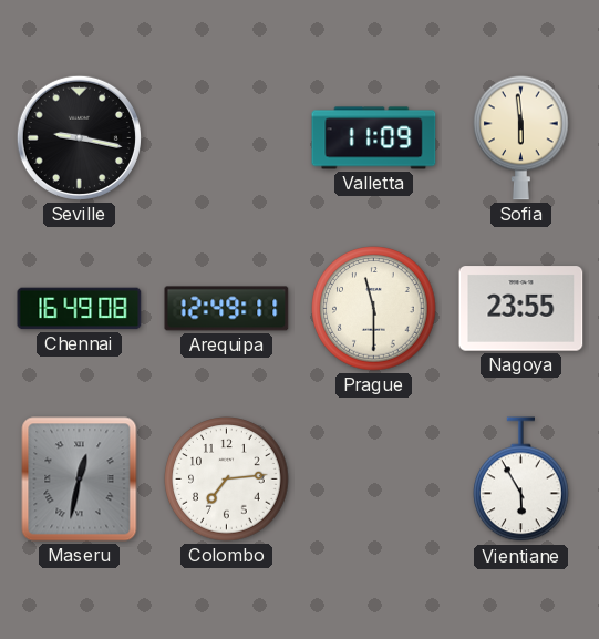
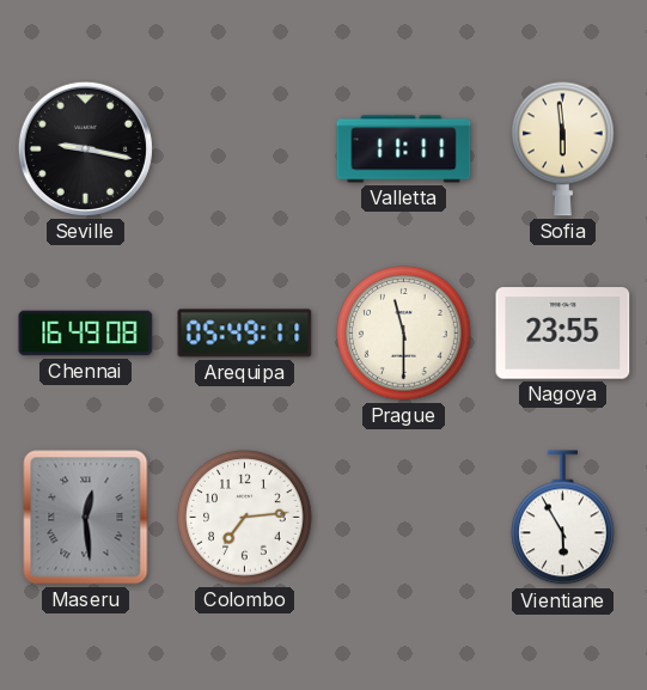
Valletta: 11:09 -> 11:11
Arequipa: 12:49 -> 05:49
Maseru: 12:32 -> 12:29
